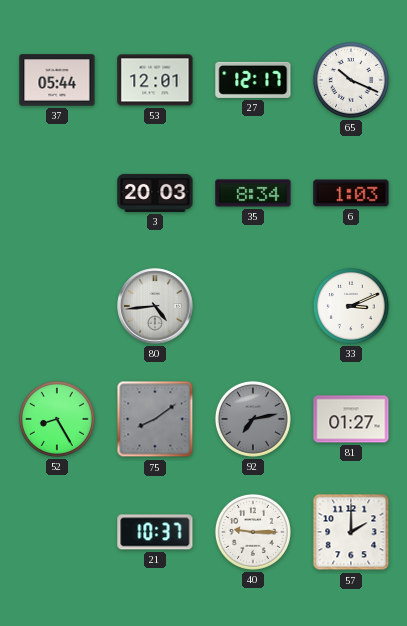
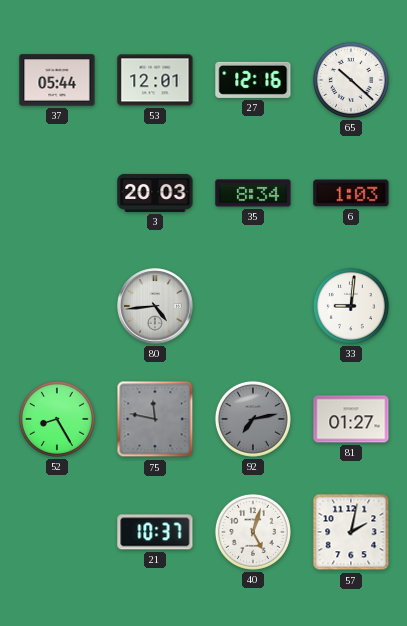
27: 12:17 -> 12:16
65: 10:19 -> 10:22
33: 3:11 -> 9:01
75: 8:09 -> 11:47
40: 9:15 -> 5:03
57: 2:00 -> 2:02
